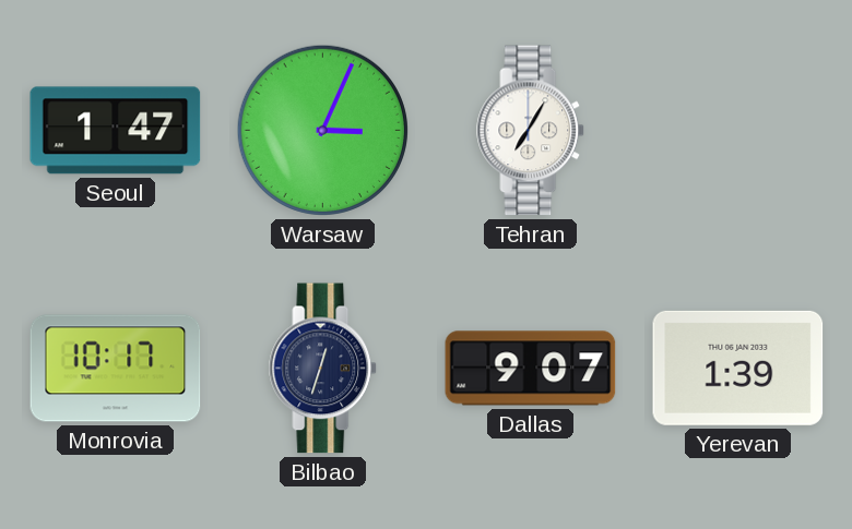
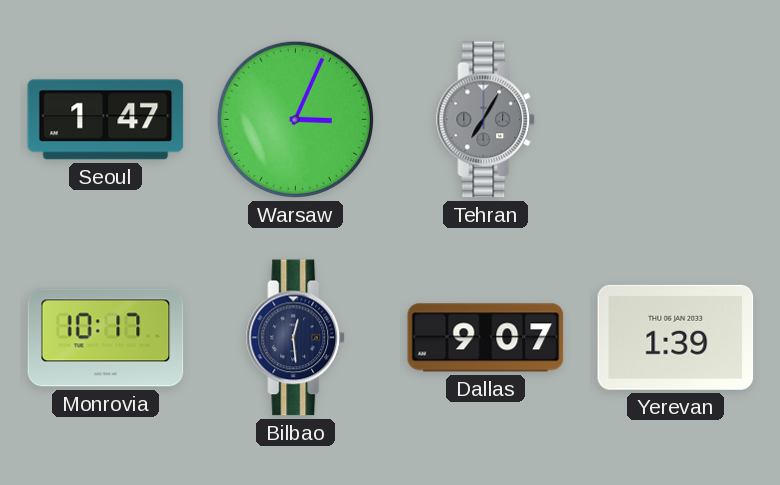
Tehran dial: white -> grey
Bilbao: 12:33 -> 12:29
